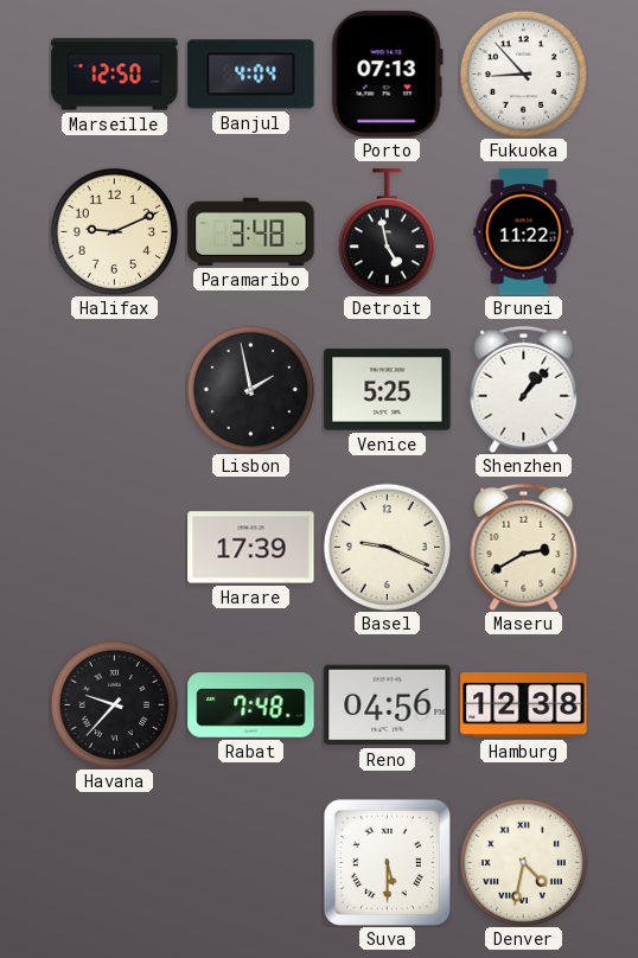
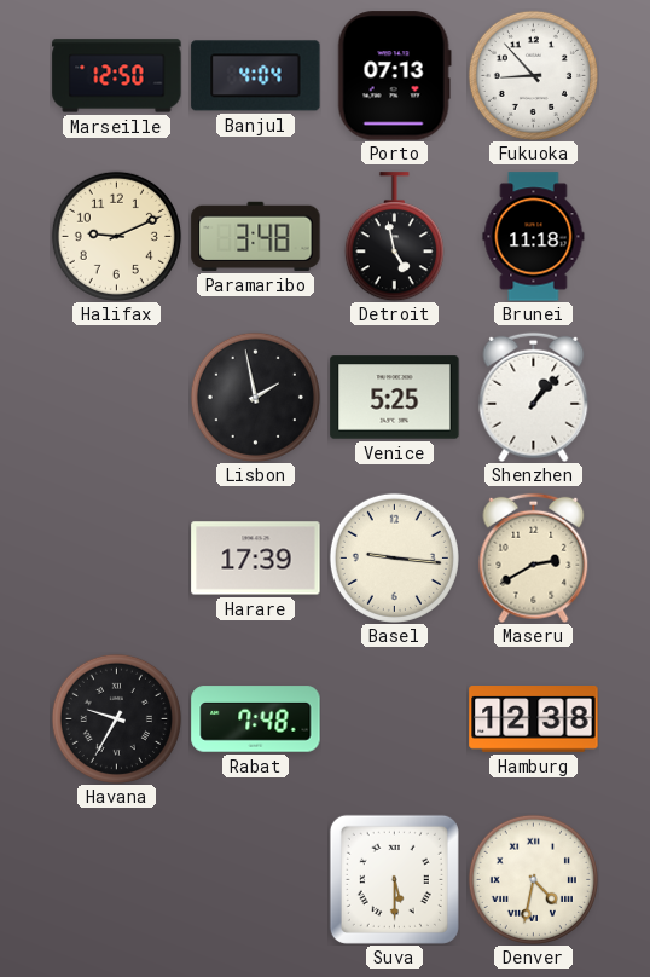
Brunei: 11:22 -> 11:18
Basel: 9:19 -> 9:16
Havana: 9:37 -> 9:35
Reno: 04:56 -> none
